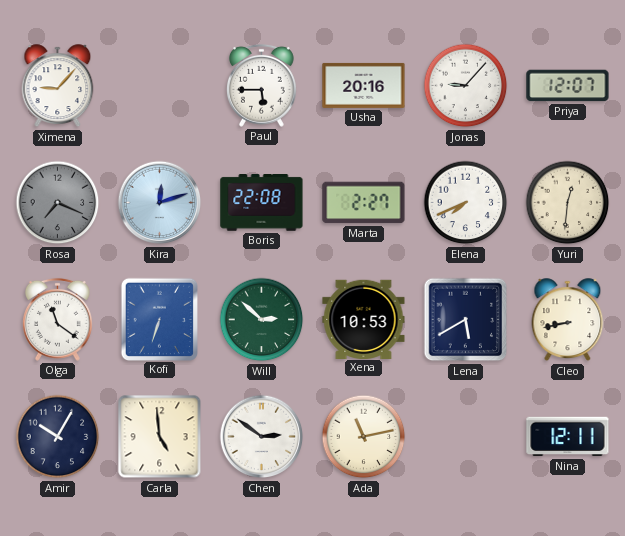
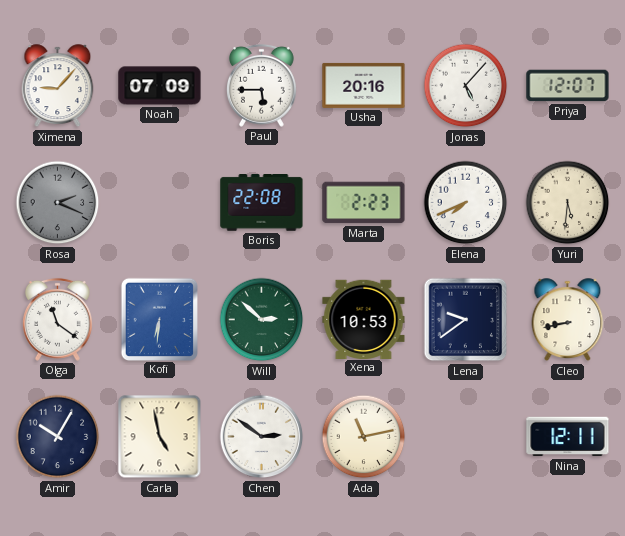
Noah: none -> 07:09
Jonas: 9:07 -> 5:07
Rosa: 7:19 -> 2:19
Kira: 12:12 -> none
Marta: 2:27 -> 2:23
Yuri: 12:31 -> 5:31
Kofi: 6:33 -> 6:31
Lena: 5:40 -> 9:39
Carla: 4:59 -> 4:58
